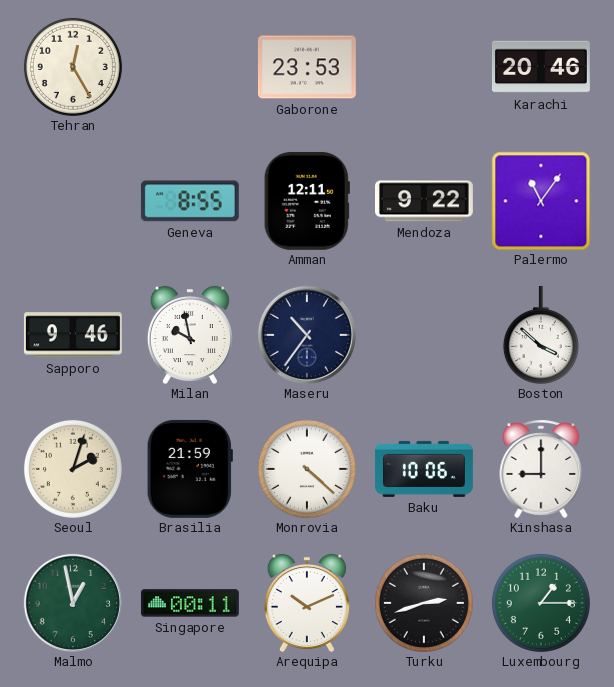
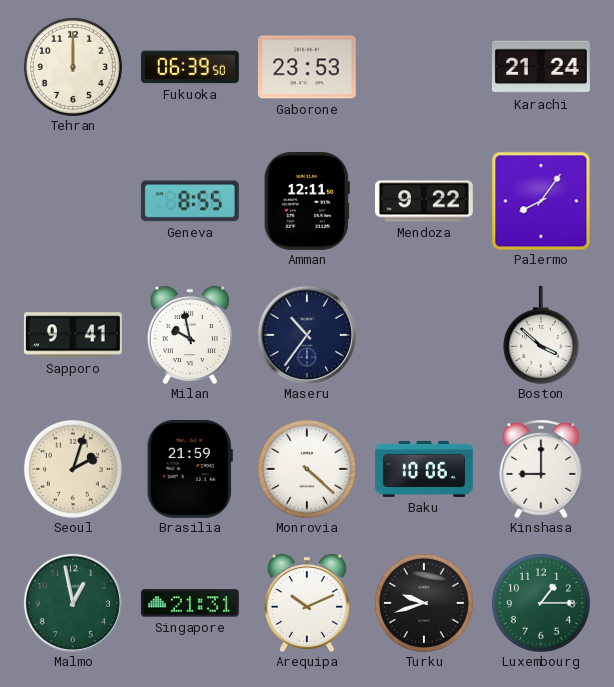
Tehran: 12:25 -> 12:00
Fukuoka: none -> 06:39
Karachi: 20:46 -> 21:24
Palermo: 11:06 -> 8:06
Sapporo: 9:46 -> 9:41
Singapore: 00:11 -> 21:31
Turku: 2:42 -> 9:42
